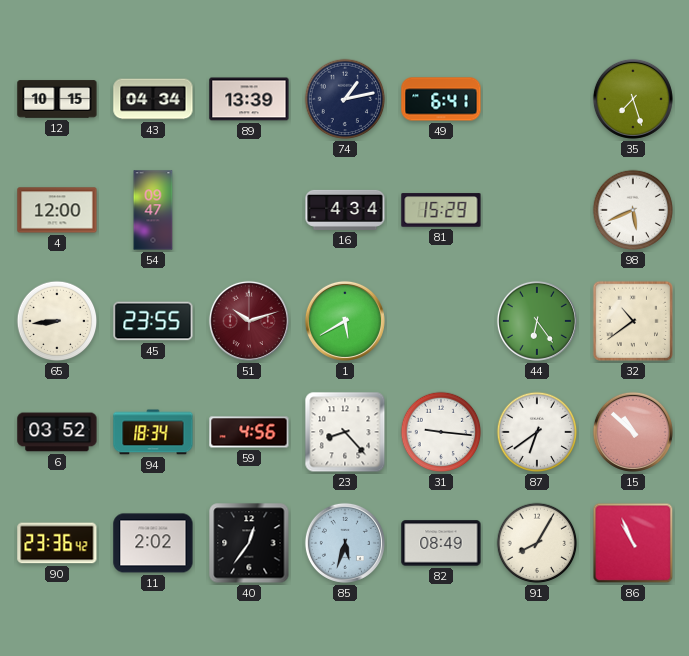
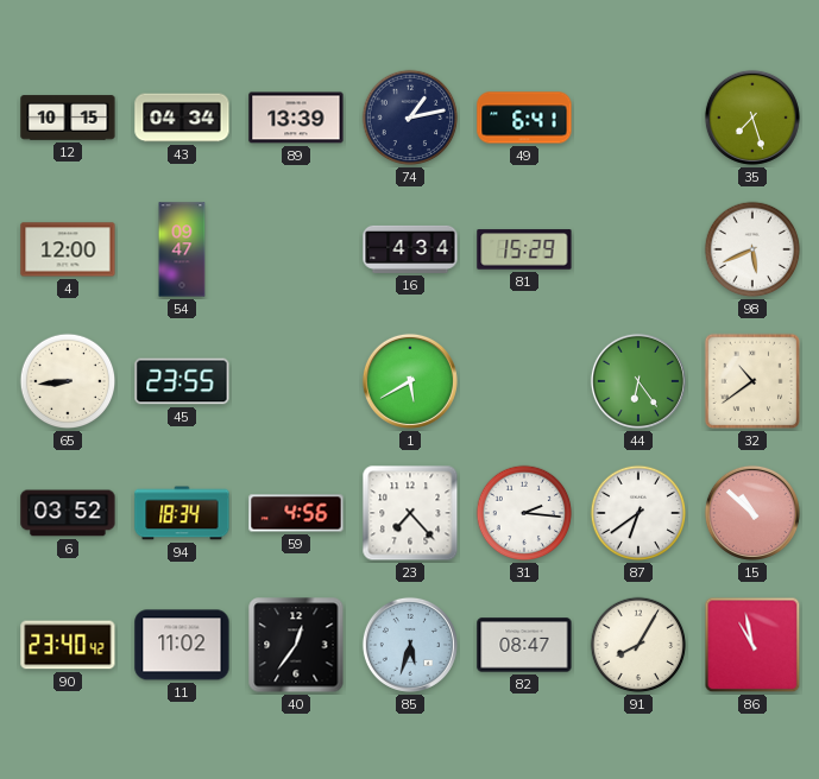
51: 10:12 -> none
23: 8:23 -> 7:23
31: 9:16 -> 2:16
90: 23:36 -> 23:40
11: 2:02 -> 11:02
82: 08:49 -> 08:47
86: 10:56 -> 10:58
